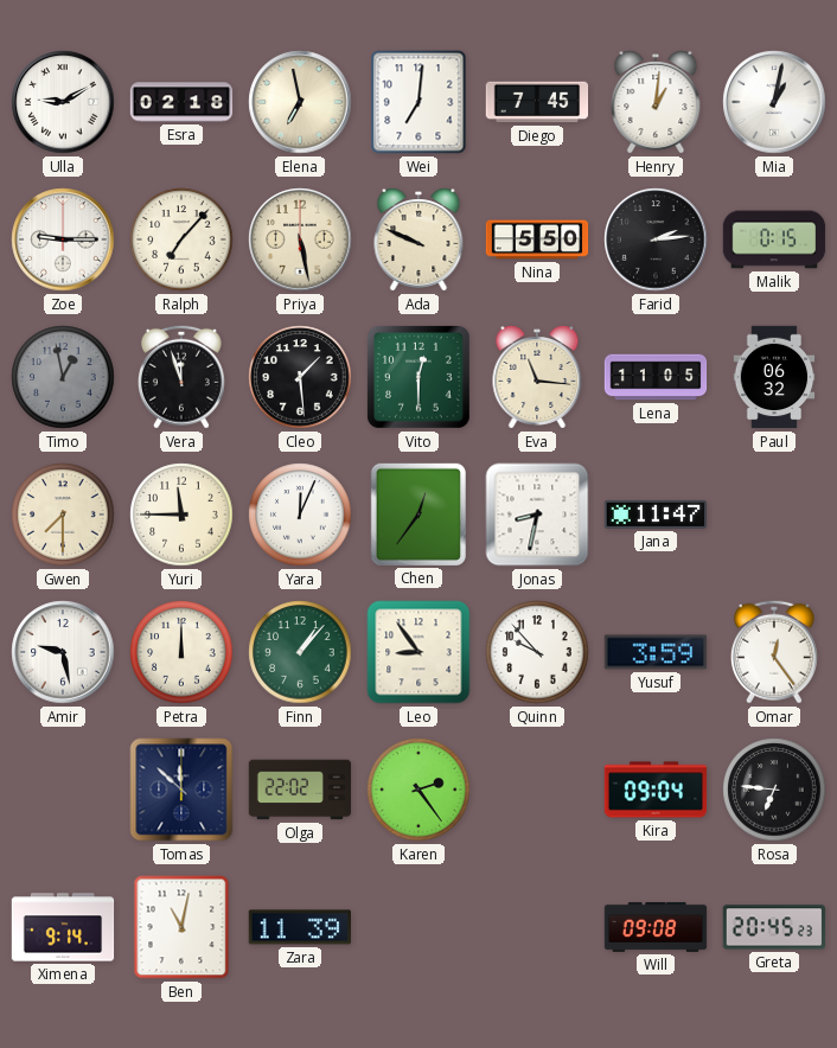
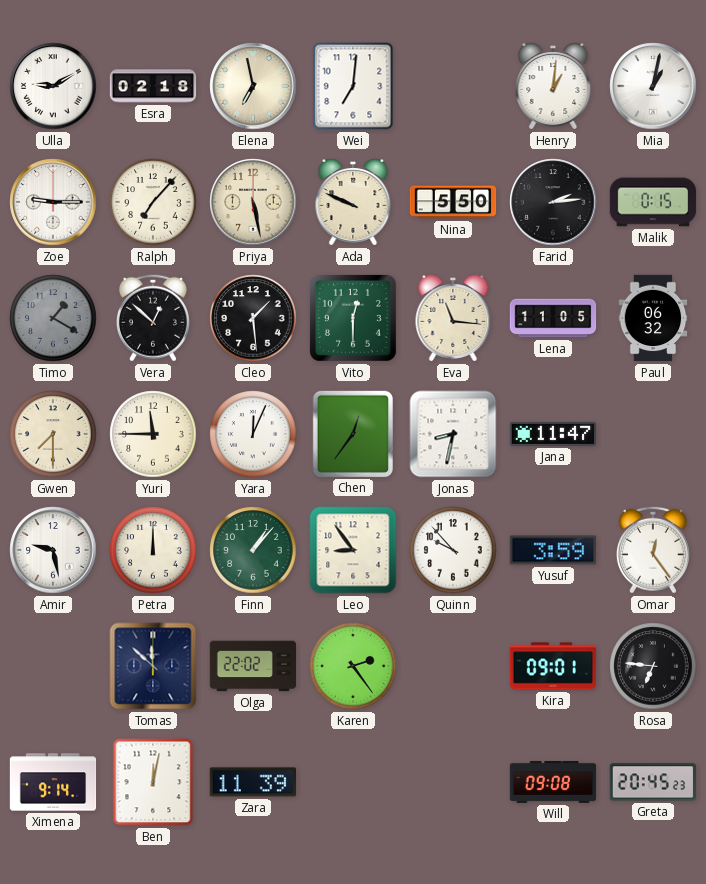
Diego: 7:45 -> none
Timo: 12:58 -> 1:20
Vera: 11:57 -> 12:52
Kira: 09:04 -> 09:01
Ben: 11:02 -> 12:02
